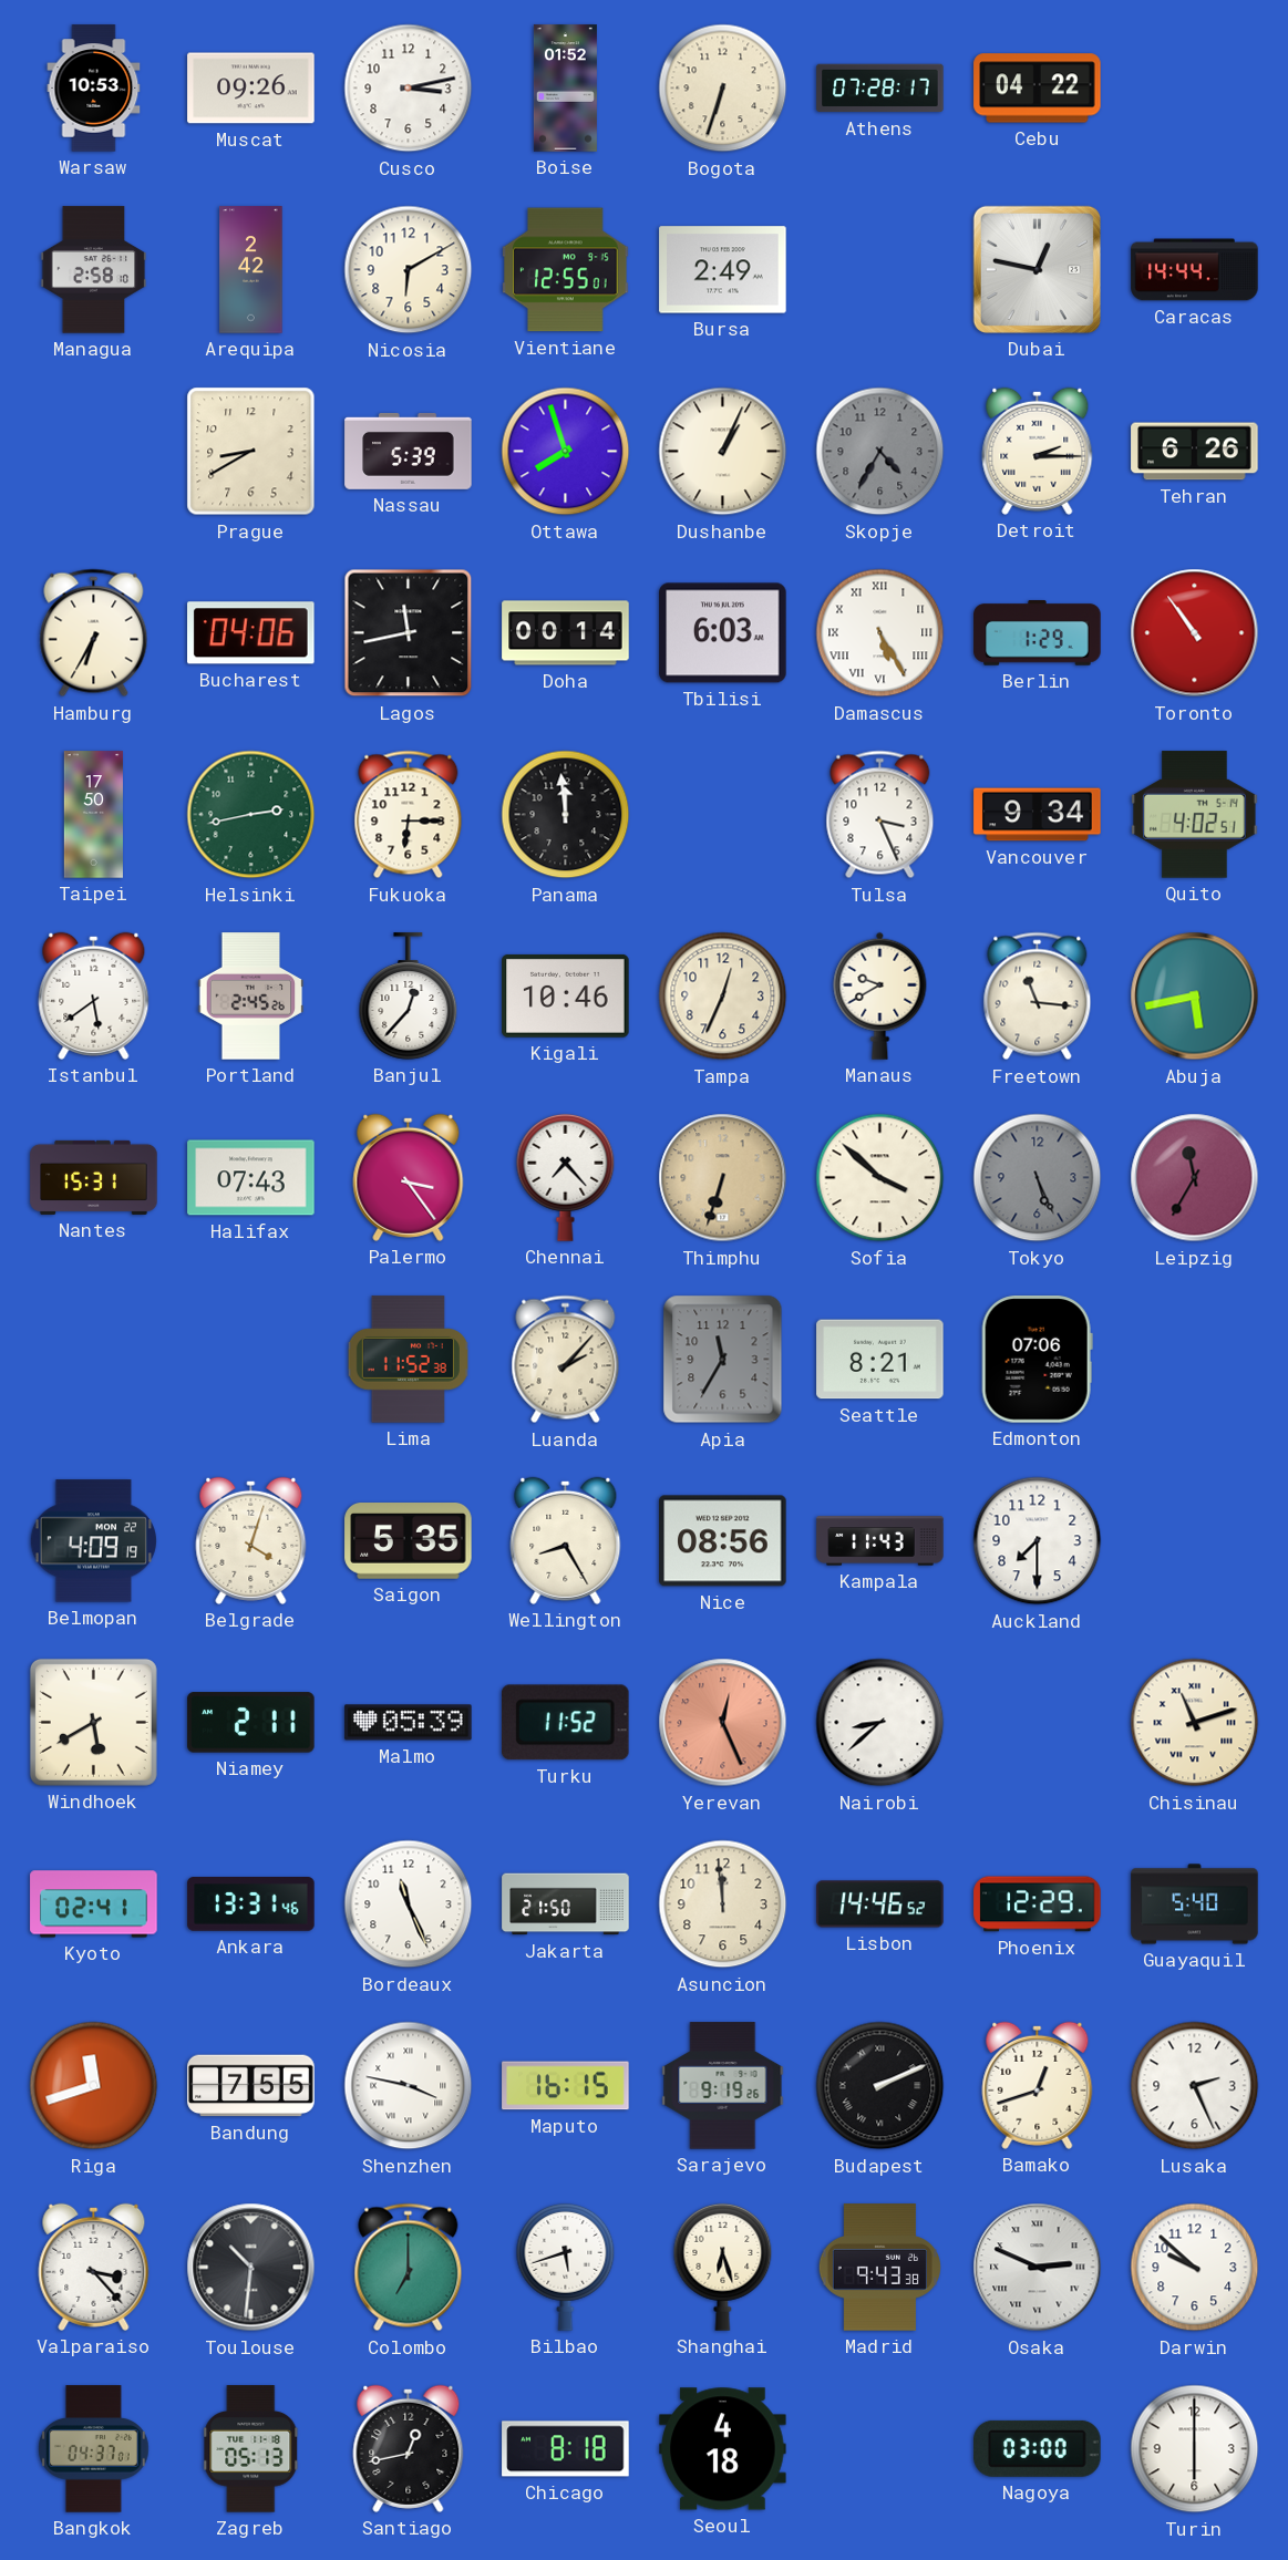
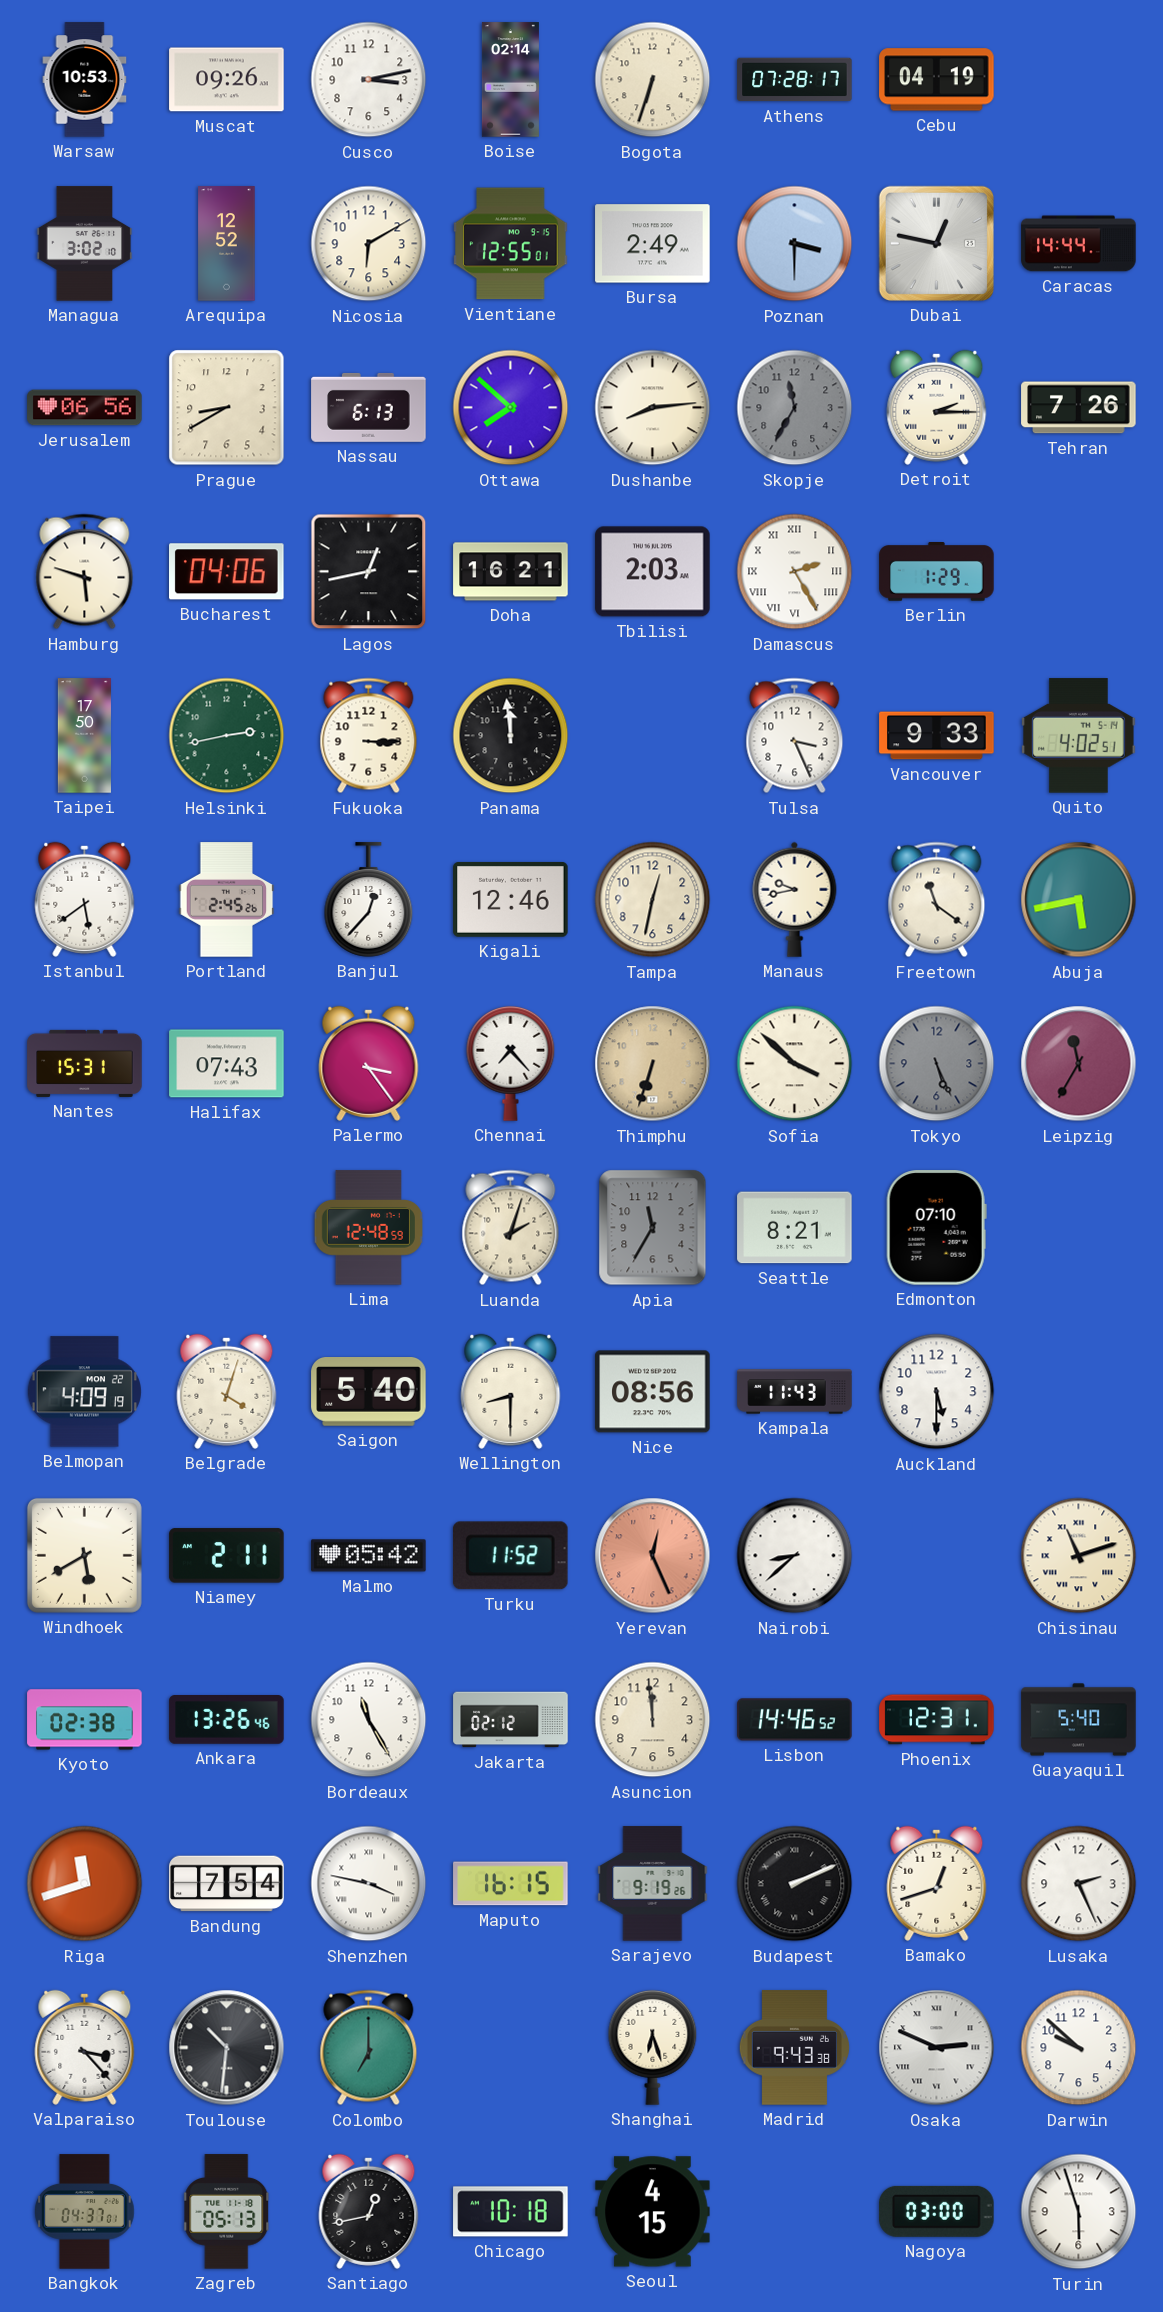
Boise: 01:52 -> 02:14
Cebu: 04:22 -> 04:19
Managua: 2:58 -> 3:02
Arequipa: 2:42 -> 12:52
Poznan: none -> 3:30
Jerusalem: none -> 06:56
Nassau: 5:39 -> 6:13
Ottawa: 7:57 -> 7:52
Dushanbe: 1:04 -> 8:14
Skopje: 4:35 -> 11:35
Tehran: 6:26 -> 7:26
Hamburg: 6:35 -> 5:48
Lagos: 11:43 -> 12:43
Doha: 00:14 -> 16:21
Tbilisi: 6:03 -> 2:03
Damascus: 5:25 -> 2:25
Toronto: 10:54 -> none
Fukuoka: 6:15 -> 3:15
Vancouver: 9:34 -> 9:33
Kigali: 10:46 -> 12:46
Tampa: 12:34 -> 12:32
Manaus: 9:40 -> 9:43
Freetown: 11:16 -> 11:21
Lima: 11:52 -> 12:48
Luanda: 2:07 -> 2:03
Edmonton: 07:06 -> 07:10
Saigon: 5:35 -> 5:40
Wellington: 8:25 -> 8:30
Auckland: 7:30 -> 5:30
Malmo: 05:39 -> 05:42
Kyoto: 02:41 -> 02:38
Ankara: 13:31 -> 13:26
Bordeaux: 11:26 -> 11:25
Jakarta: 21:50 -> 02:12
Phoenix: 12:29 -> 12:31
Bandung: 7:55 -> 7:54
Bilbao: 5:42 -> none
Chicago: 8:18 -> 10:18
Seoul: 4:18 -> 4:15
Turin: 6:00 -> 5:57
